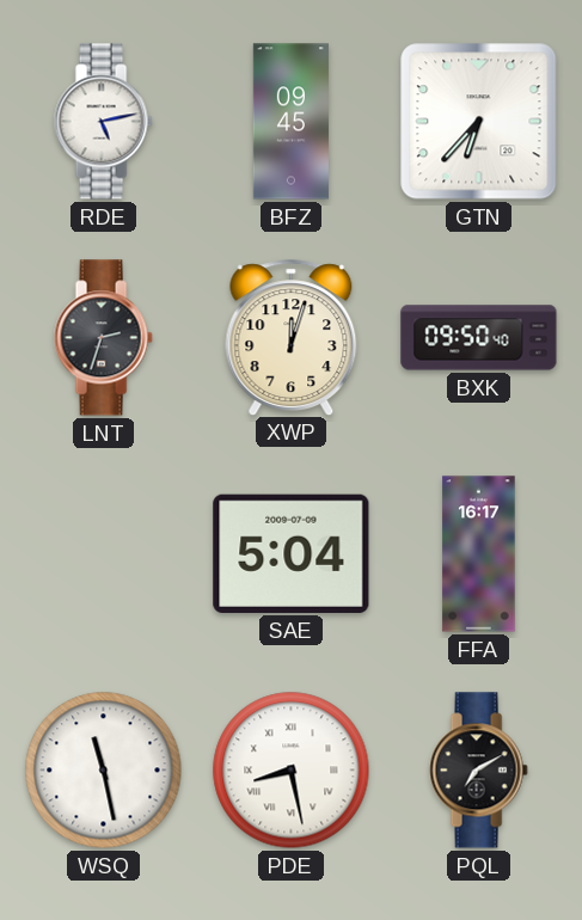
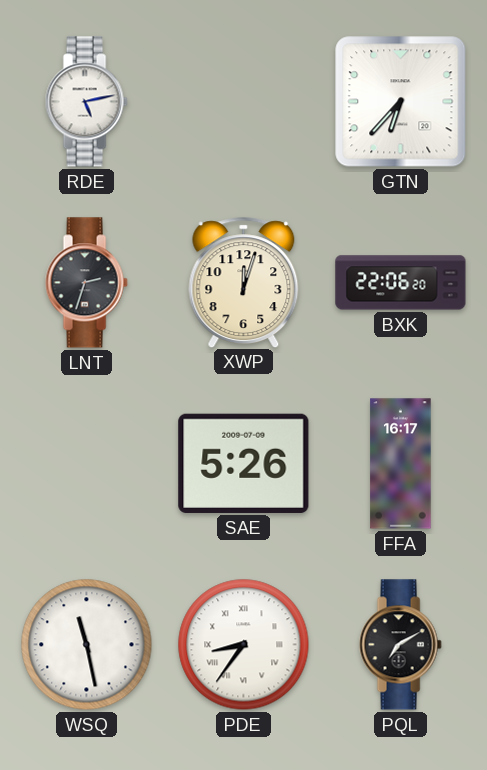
BFZ: 09:45 -> none
BXK: 09:50 -> 22:06
SAE: 5:04 -> 5:26
PDE: 8:28 -> 8:36
